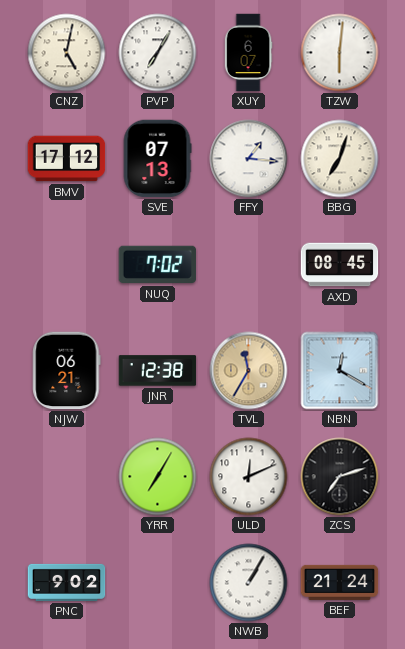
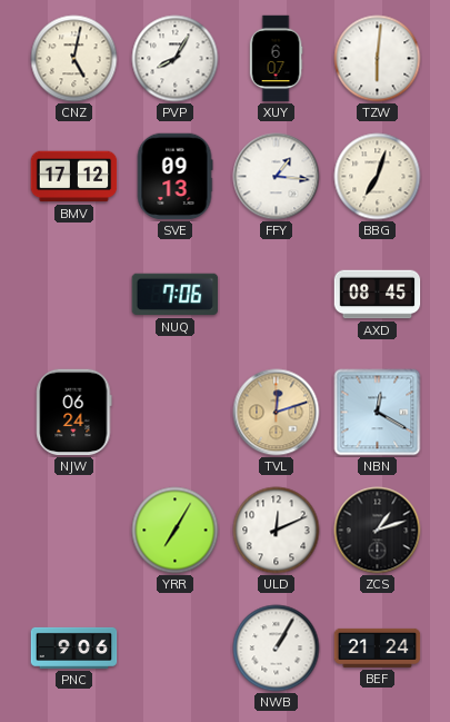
PVP: 7:05 -> 8:05
SVE: 07:13 -> 09:13
NUQ: 7:02 -> 7:06
NJW: 06:21 -> 06:24
JNR: 12:38 -> none
TVL: 11:35 -> 12:12
ZCS: 7:12 -> 1:12
PNC: 9:02 -> 9:06
